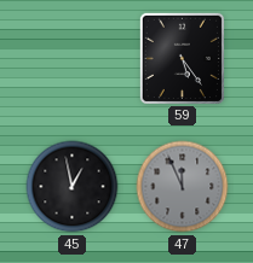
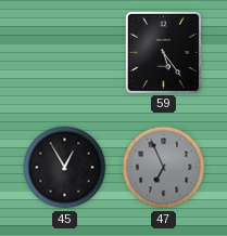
45: 12:58 -> 12:55
47: 11:56 -> 6:56
